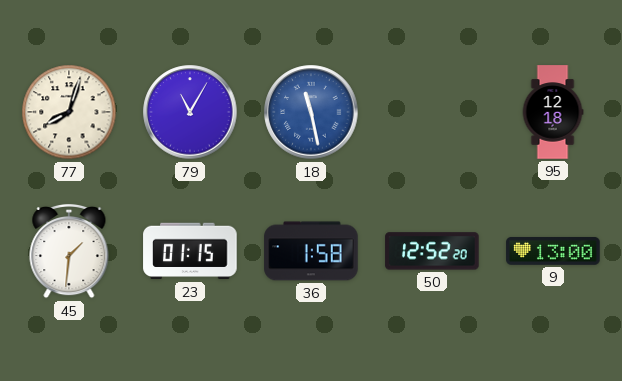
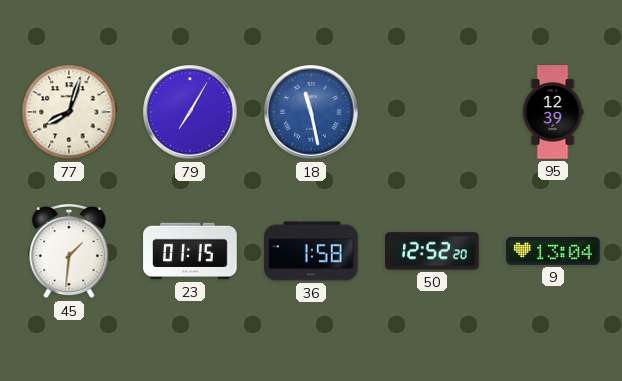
79: 11:05 -> 7:05
95: 12:18 -> 12:39
9: 13:00 -> 13:04
